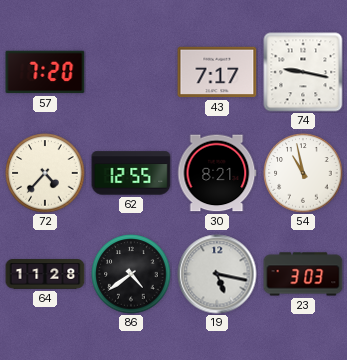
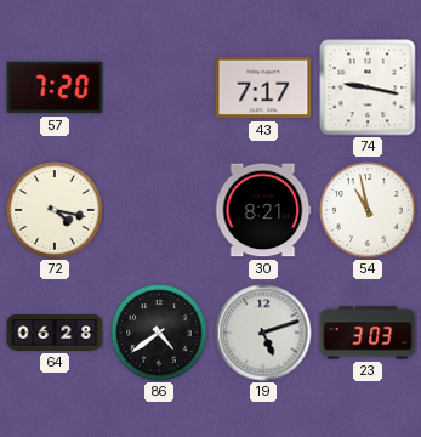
72: 4:37 -> 4:17
62: 12:55 -> none
64: 11:28 -> 06:28
19: 5:17 -> 5:12
